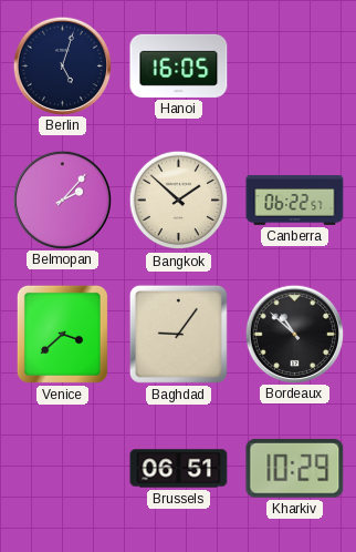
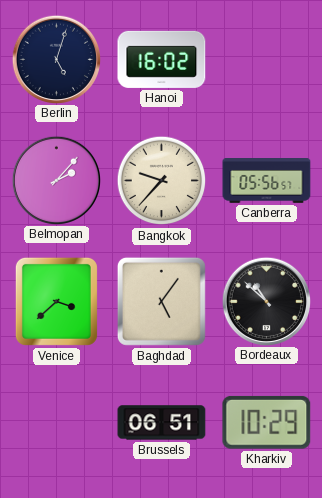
Hanoi: 16:05 -> 16:02
Bangkok: 1:52 -> 9:37
Canberra: 06:22 -> 05:56
Baghdad: 9:06 -> 5:06
